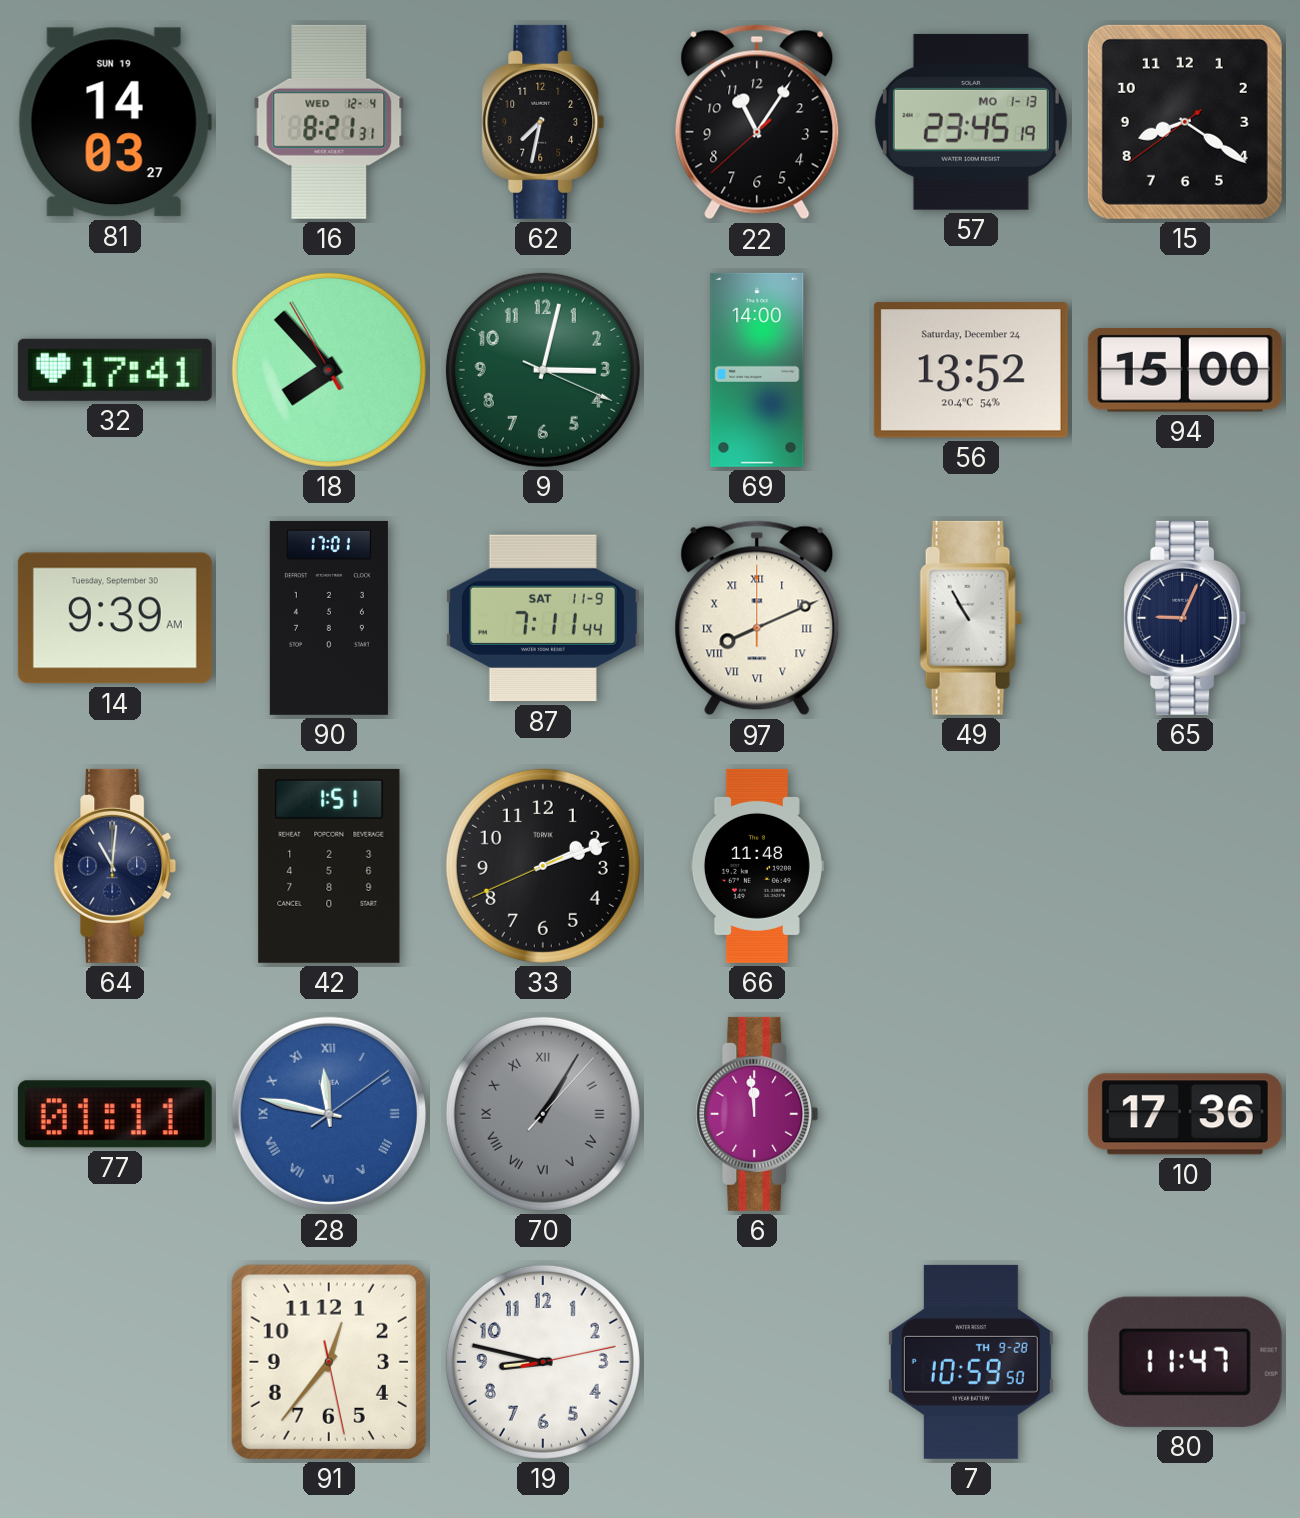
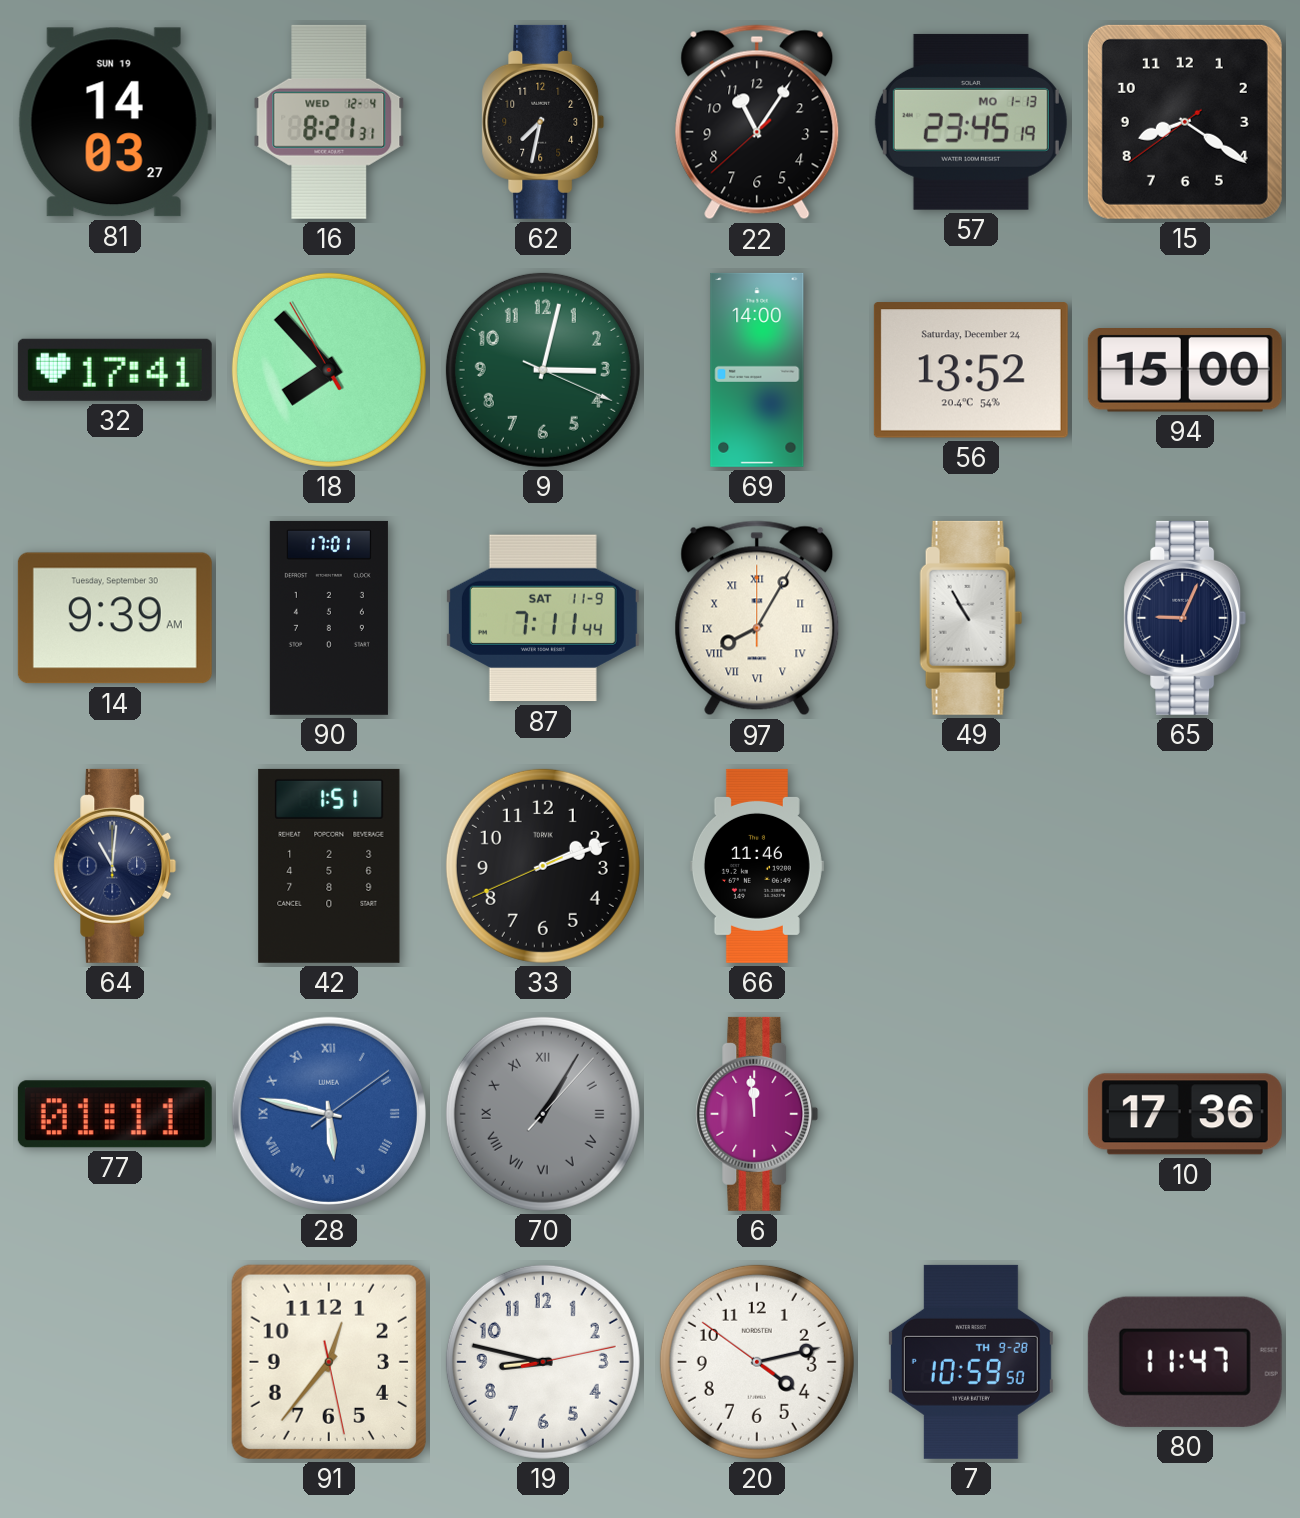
97: 8:11 -> 8:05
66: 11:48 -> 11:46
28: 11:47 -> 5:47
20: none -> 4:12
